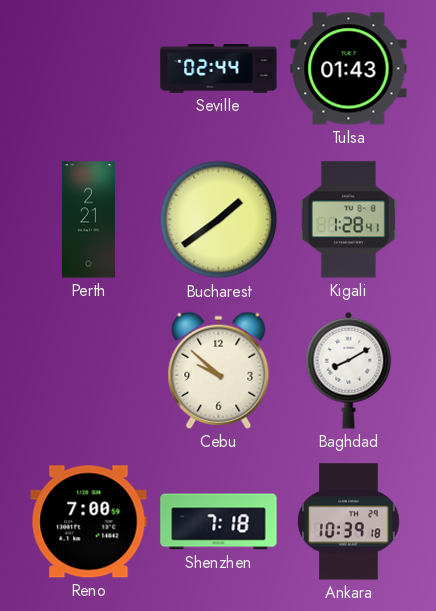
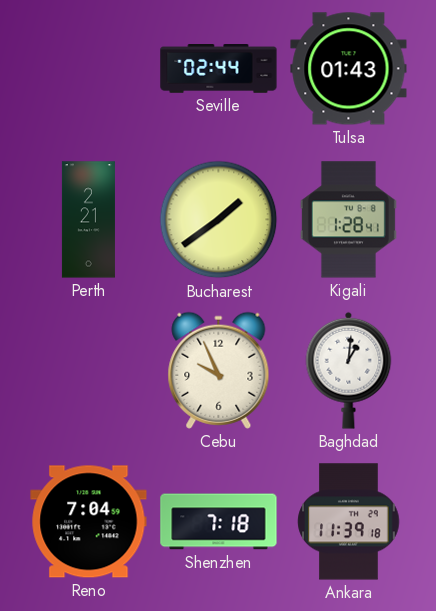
Cebu: 9:52 -> 9:56
Baghdad: 8:10 -> 1:01
Reno: 7:00 -> 7:04
Ankara: 10:39 -> 11:39
